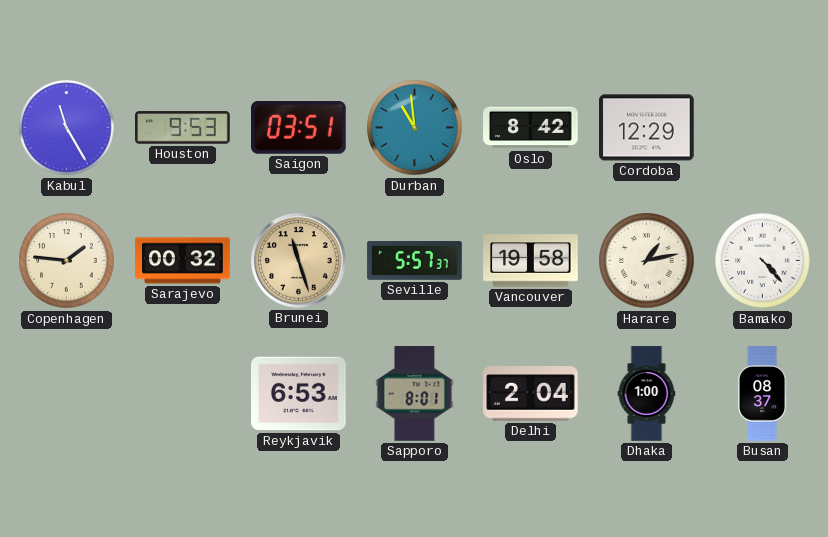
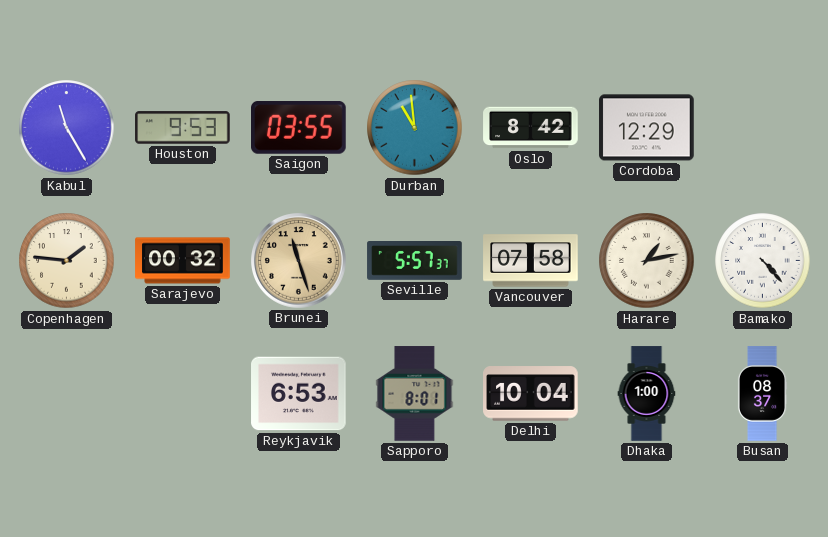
Saigon: 03:51 -> 03:55
Vancouver: 19:58 -> 07:58
Delhi: 2:04 -> 10:04
